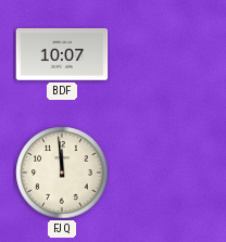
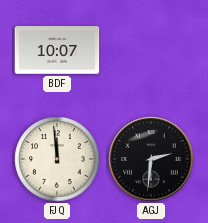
AGJ: none -> 2:31
